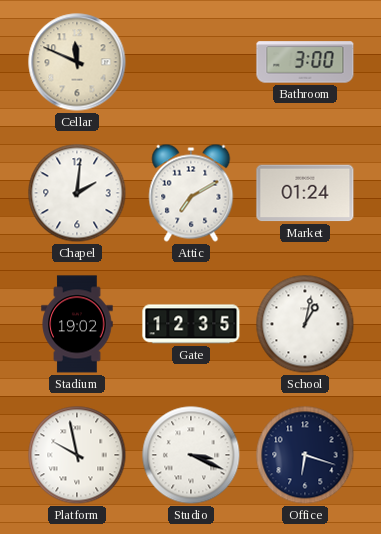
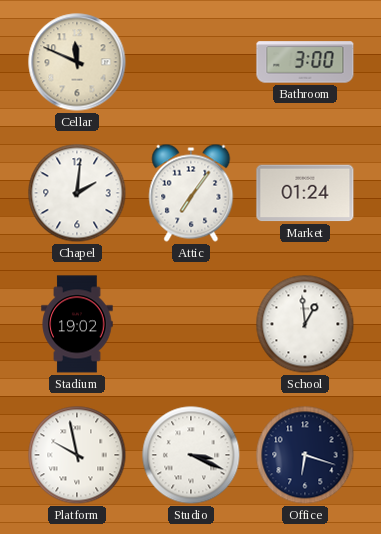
Attic: 7:10 -> 7:06
Gate: 12:35 -> none
School: 1:02 -> 12:59
